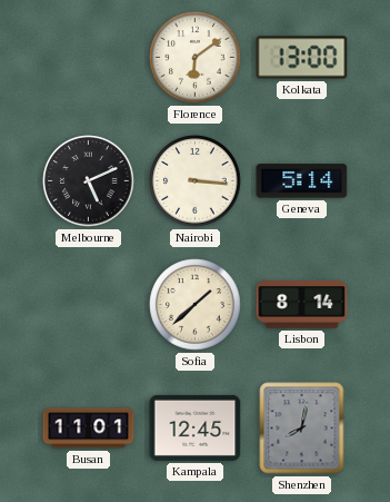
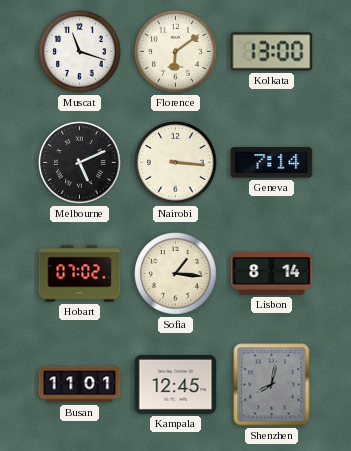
Muscat: none -> 11:18
Geneva: 5:14 -> 7:14
Hobart: none -> 07:02
Sofia: 1:38 -> 1:16
